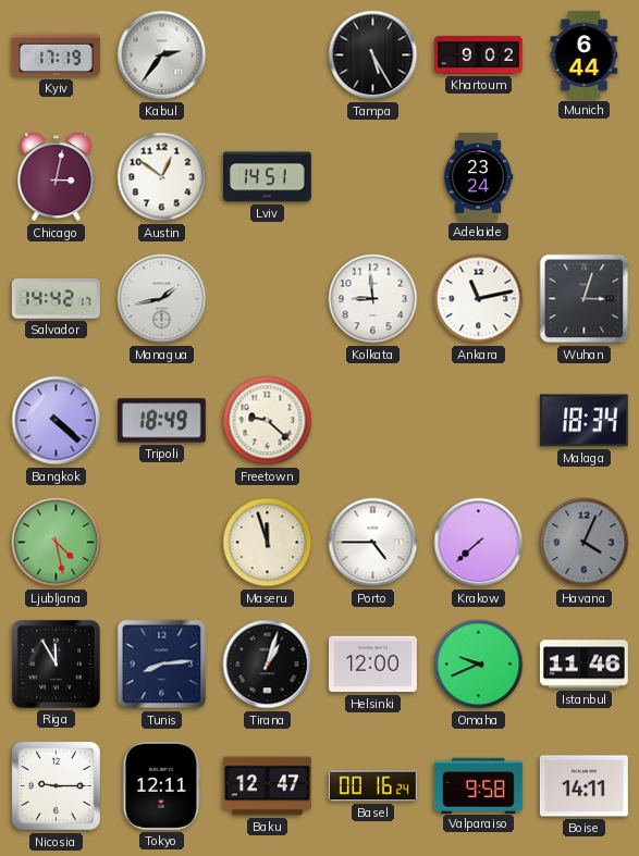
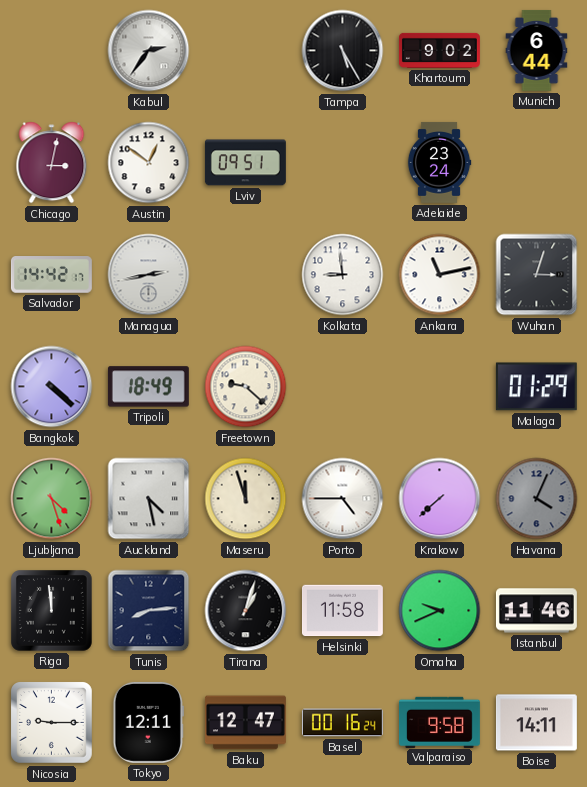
Kyiv: 17:19 -> none
Lviv: 14:51 -> 09:51
Managua: 1:43 -> 2:43
Malaga: 18:34 -> 01:29
Ljubljana: 4:28 -> 4:27
Auckland: none -> 4:28
Riga: 11:55 -> 11:59
Helsinki: 12:00 -> 11:58
